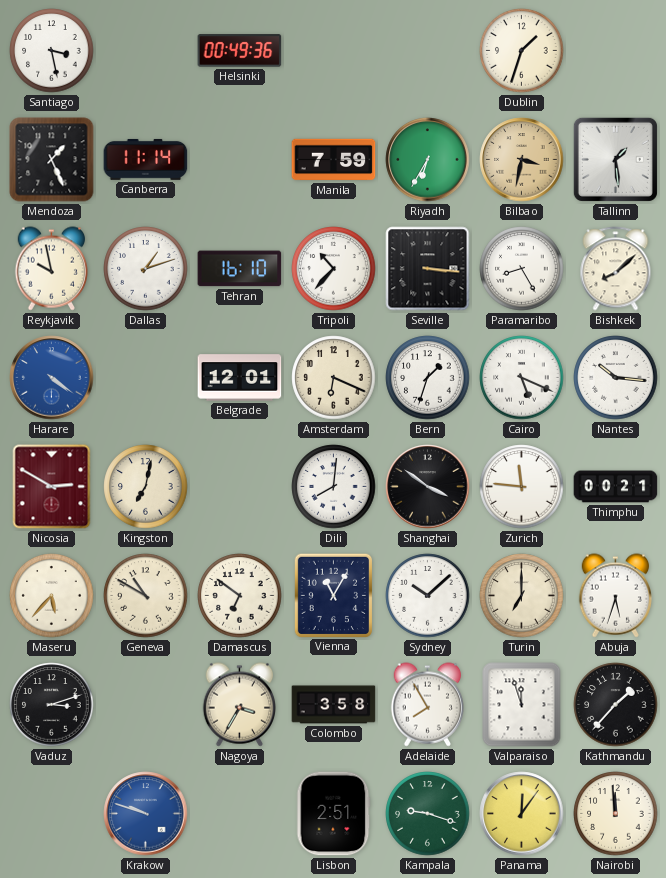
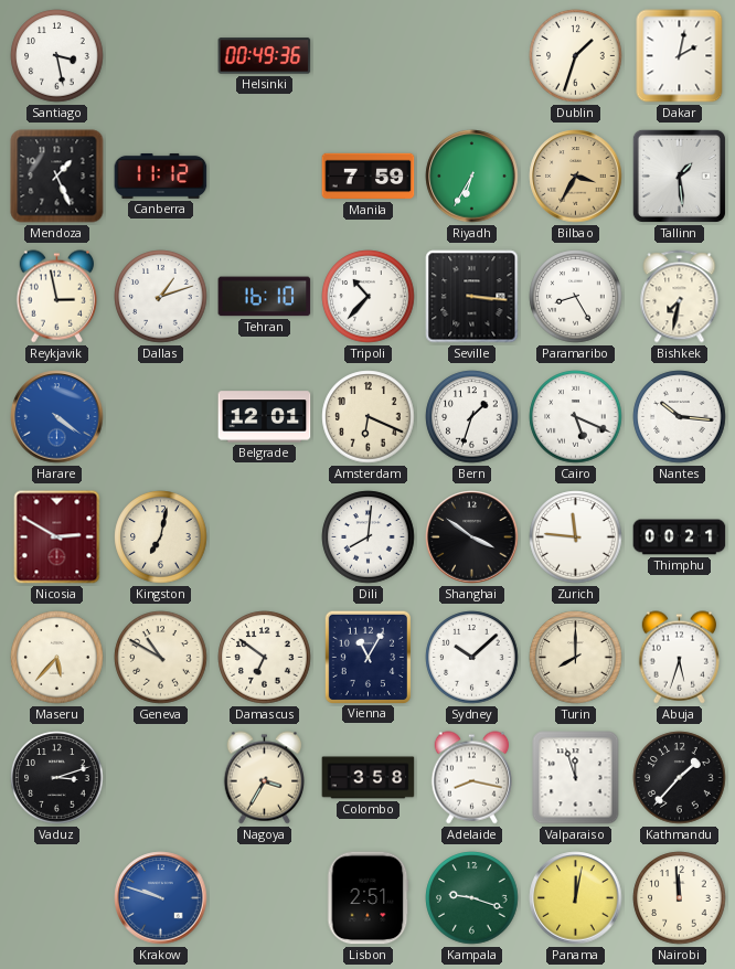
Dakar: none -> 2:02
Canberra: 11:14 -> 11:12
Bilbao: 3:32 -> 3:35
Reykjavik: 9:58 -> 2:58
Bishkek: 8:08 -> 7:32
Turin: 7:00 -> 8:00
Adelaide: 7:55 -> 8:17
Panama: 12:06 -> 12:02
